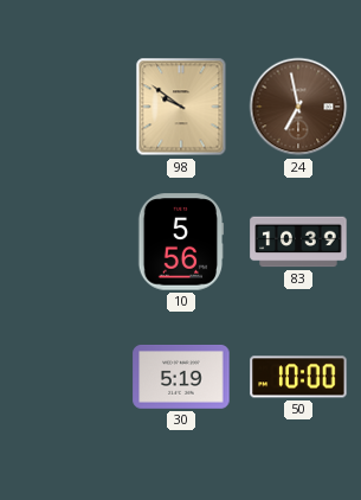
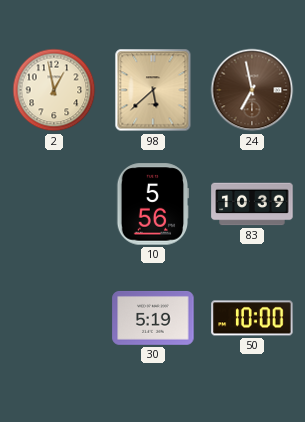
2: none -> 12:58
98: 9:51 -> 5:38
